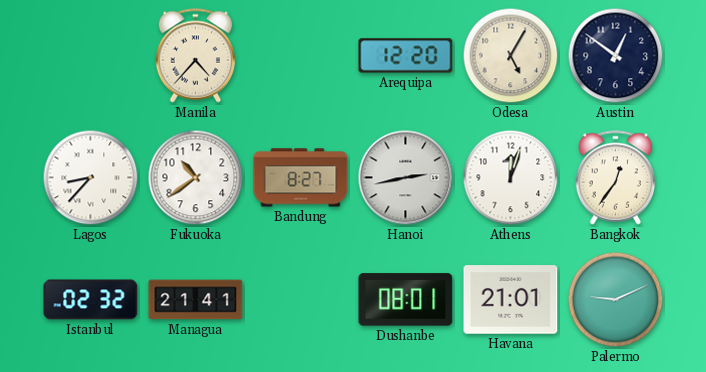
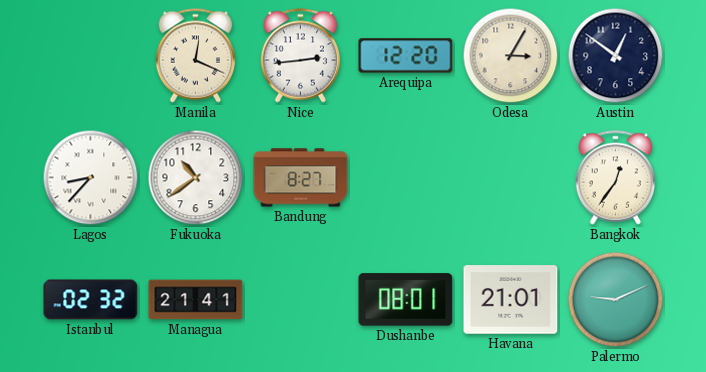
Manila: 4:37 -> 12:19
Nice: none -> 2:44
Odesa: 5:05 -> 3:05
Hanoi: 2:43 -> none
Athens: 12:03 -> none
